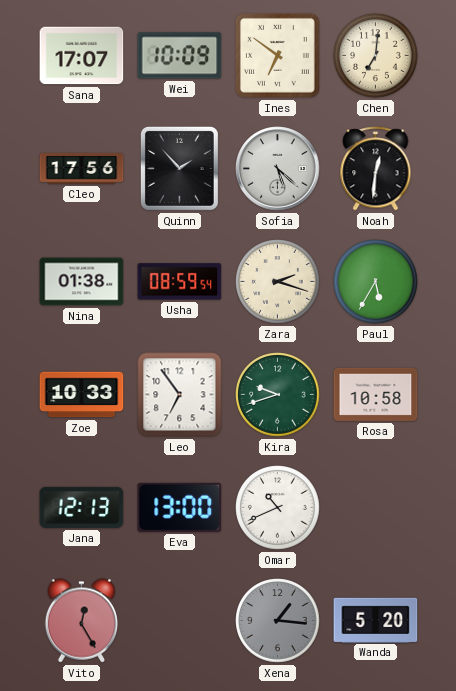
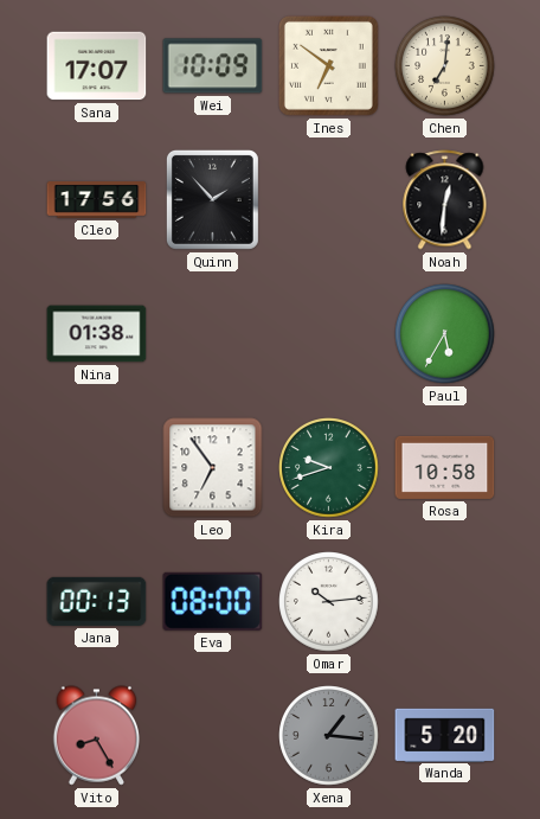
Sofia: 5:22 -> none
Usha: 08:59 -> none
Zara: 2:18 -> none
Zoe: 10:33 -> none
Jana: 12:13 -> 00:13
Eva: 13:00 -> 08:00
Omar: 10:41 -> 10:14
Vito: 12:25 -> 8:25
